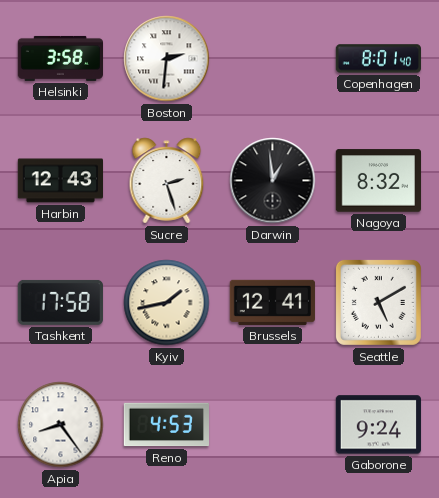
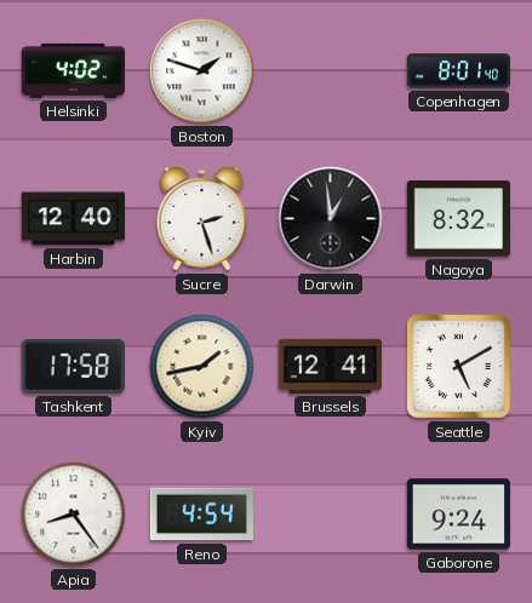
Helsinki: 3:58 -> 4:02
Boston: 2:31 -> 1:48
Harbin: 12:43 -> 12:40
Reno: 4:53 -> 4:54
